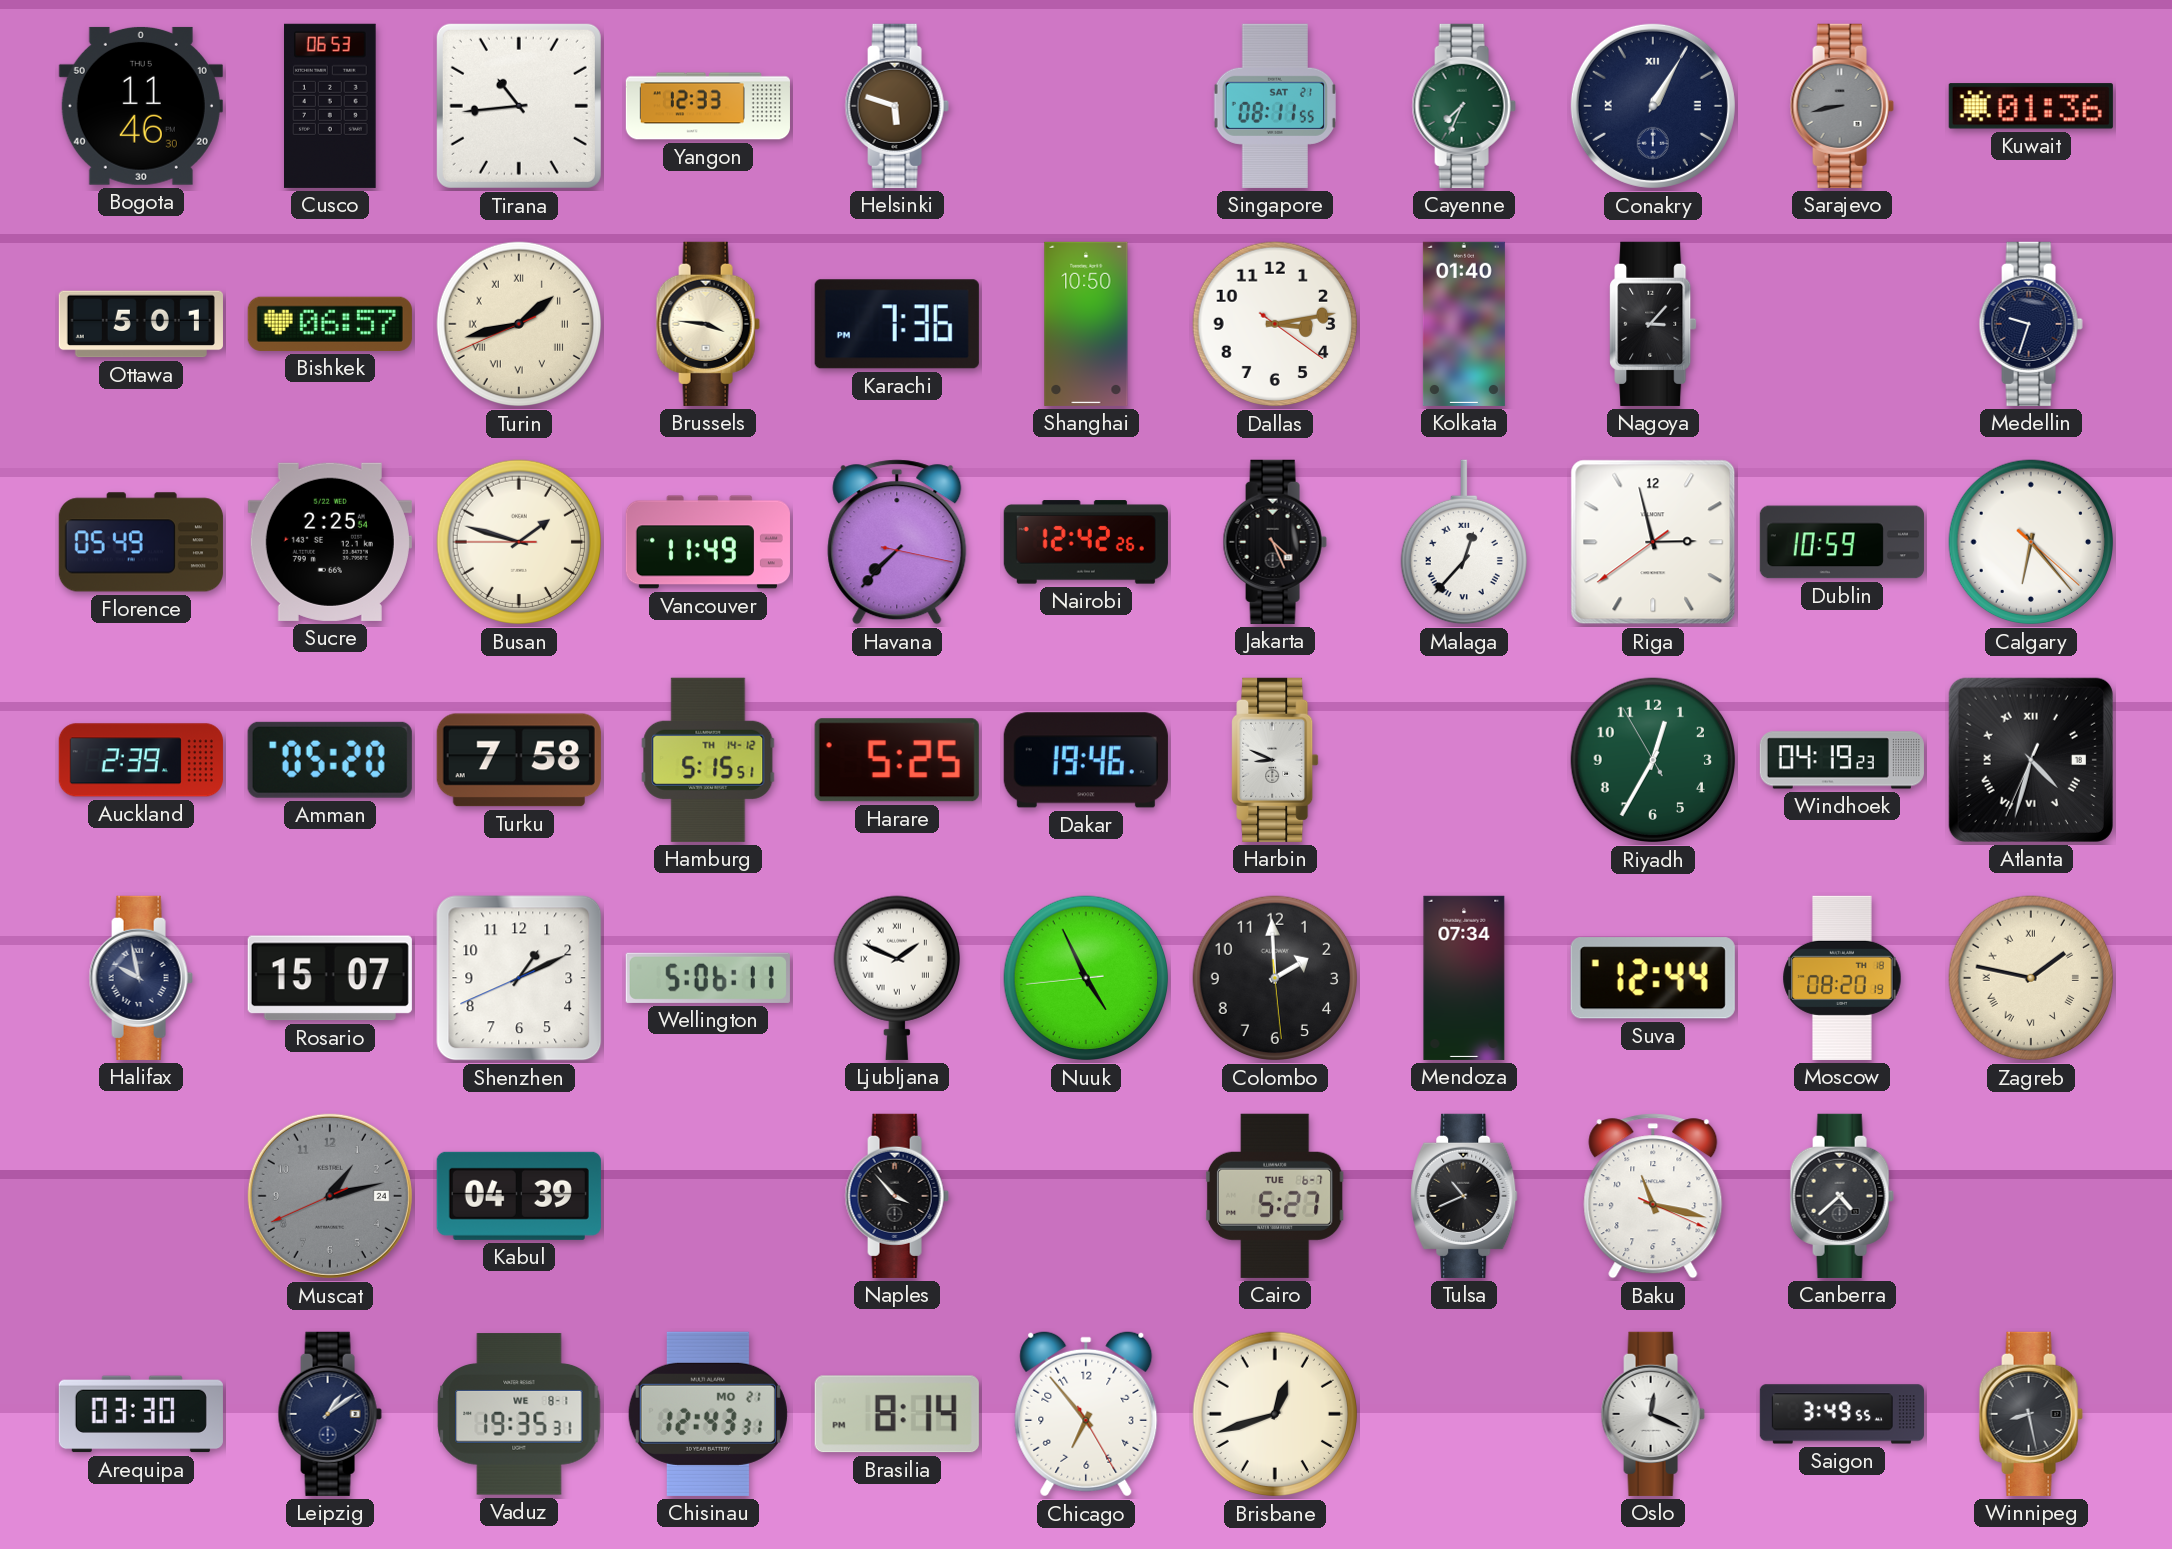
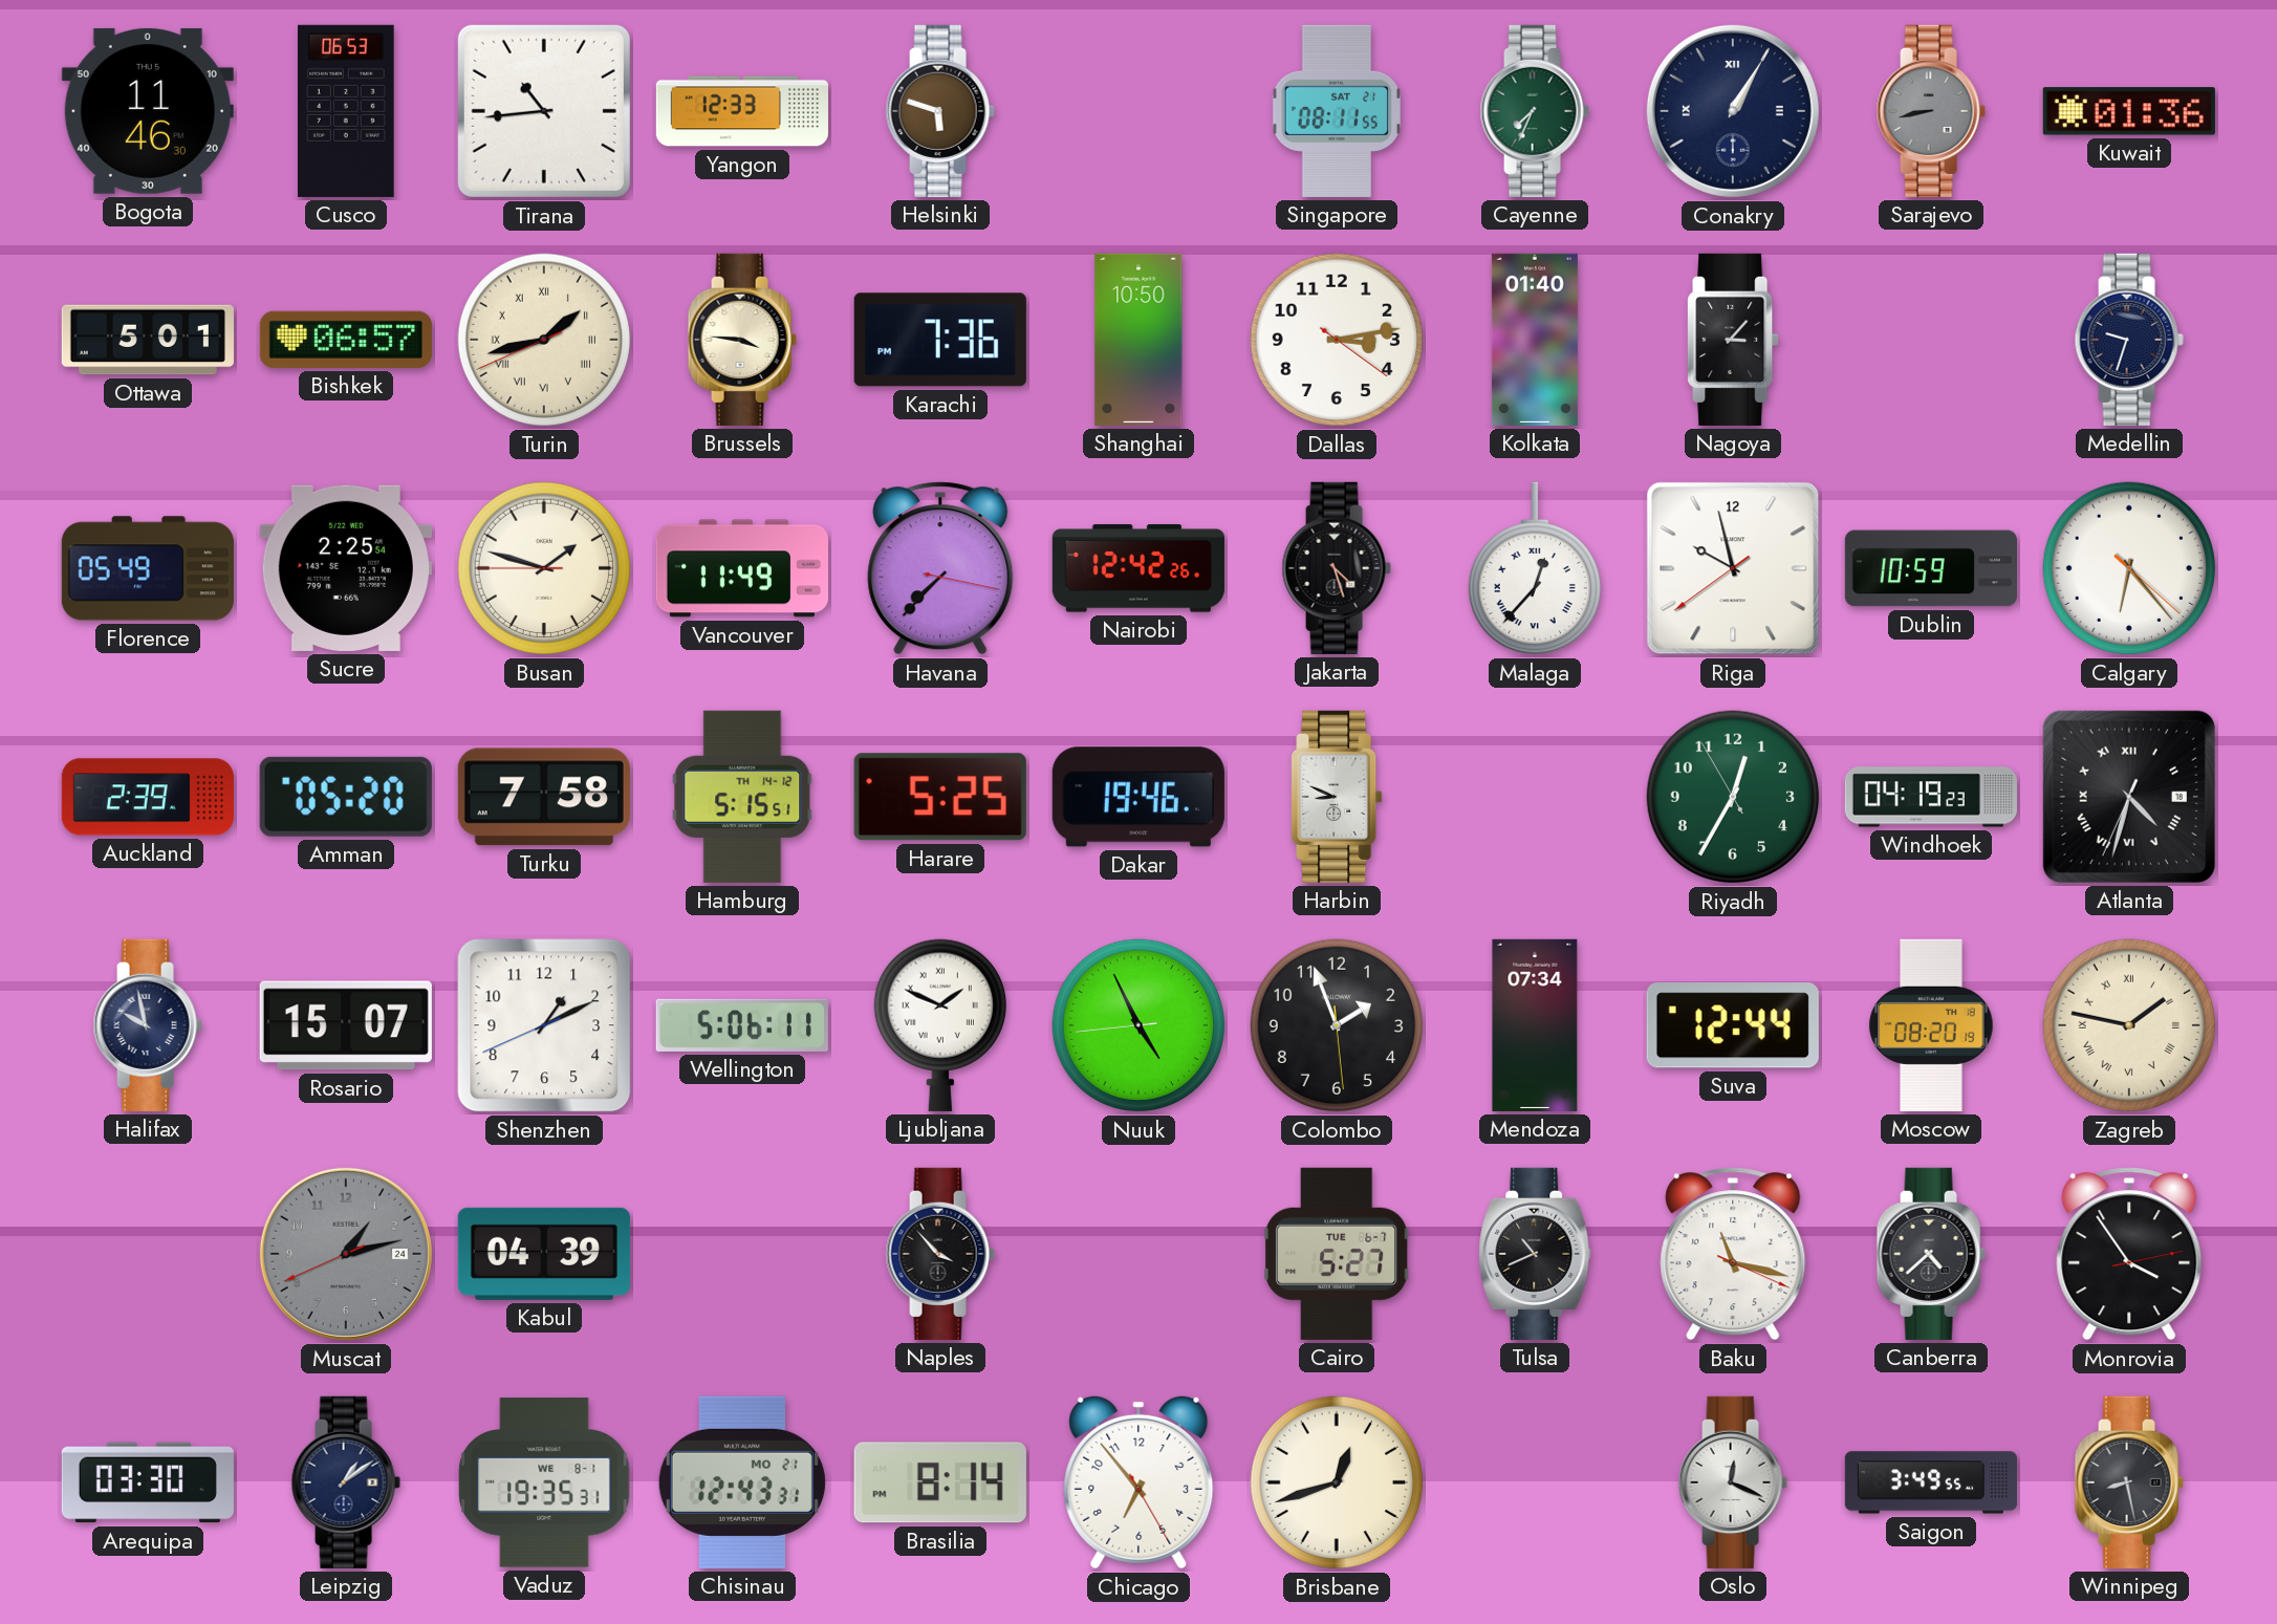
Jakarta: 4:26 -> 4:27
Riga: 2:57 -> 9:57
Colombo: 1:59 -> 1:56
Monrovia: none -> 3:54
